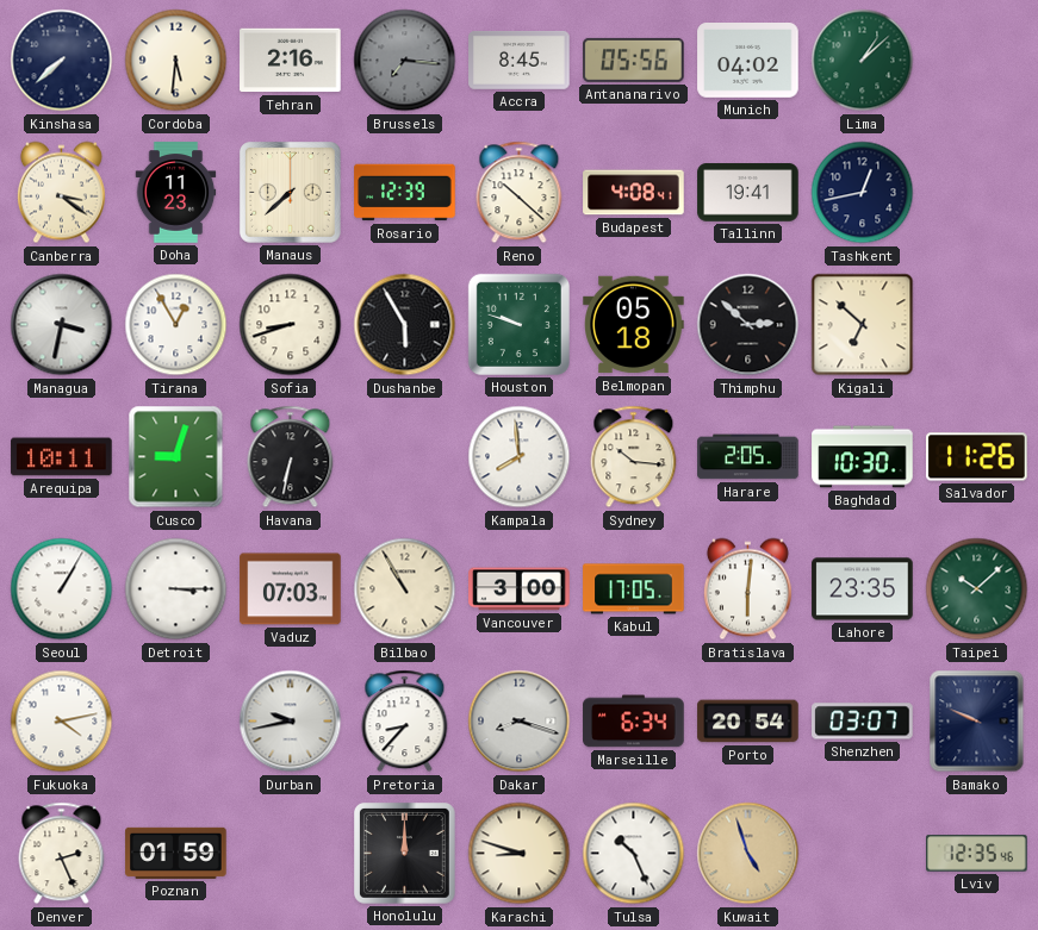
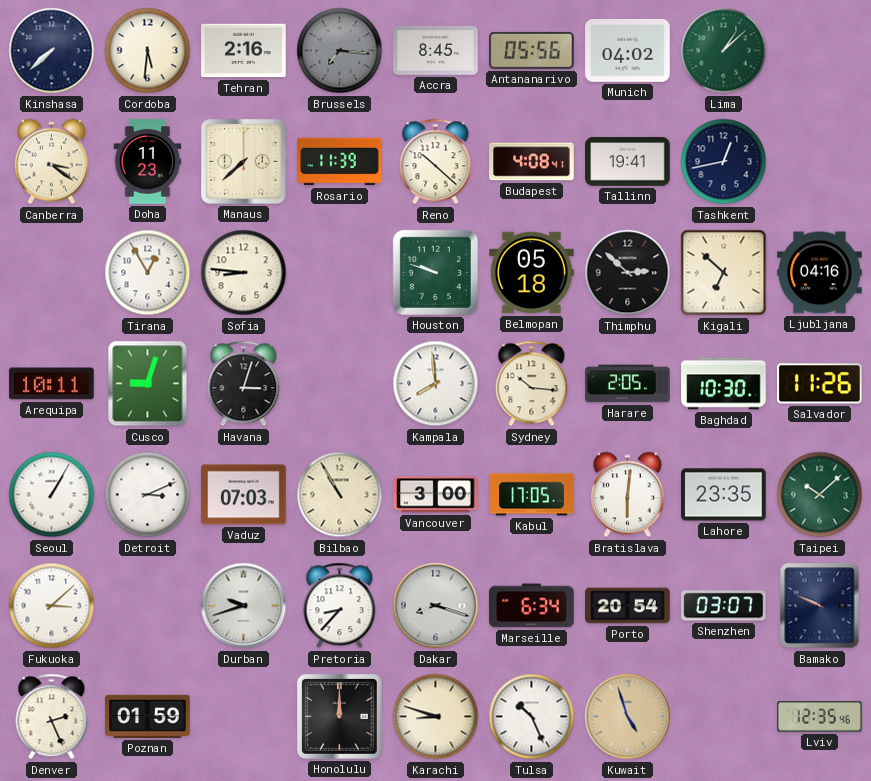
Rosario: 12:39 -> 11:39
Managua: 3:32 -> none
Sofia: 8:42 -> 8:46
Dushanbe: 5:55 -> none
Ljubljana: none -> 04:16
Havana: 6:32 -> 3:03
Detroit: 3:15 -> 3:11
Fukuoka: 4:13 -> 3:08
Durban: 9:43 -> 9:42
